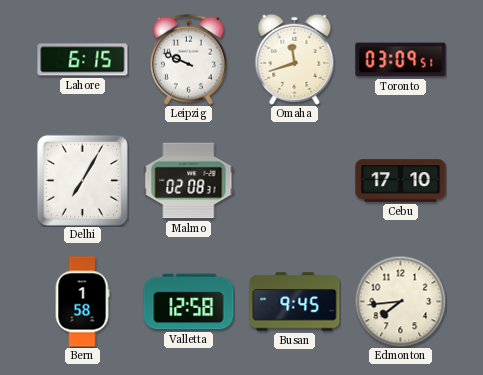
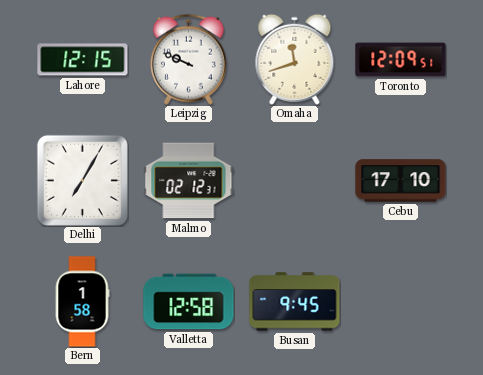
Lahore: 6:15 -> 12:15
Toronto: 03:09 -> 12:09
Malmo: 02:08 -> 02:12
Edmonton: 7:44 -> none
